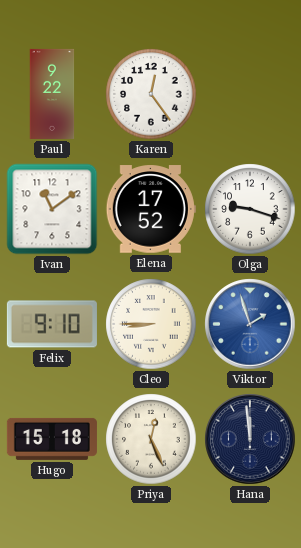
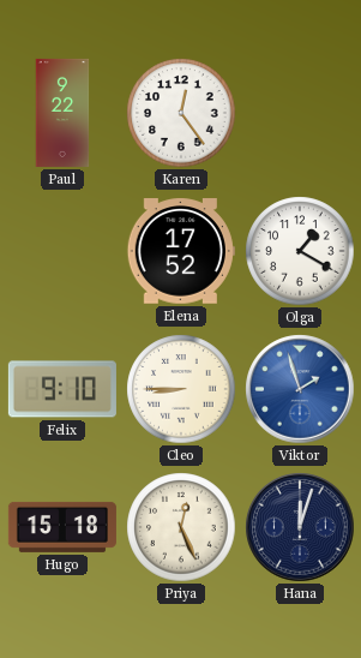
Ivan: 11:09 -> none
Olga: 9:18 -> 1:20
Hana: 11:59 -> 12:03
